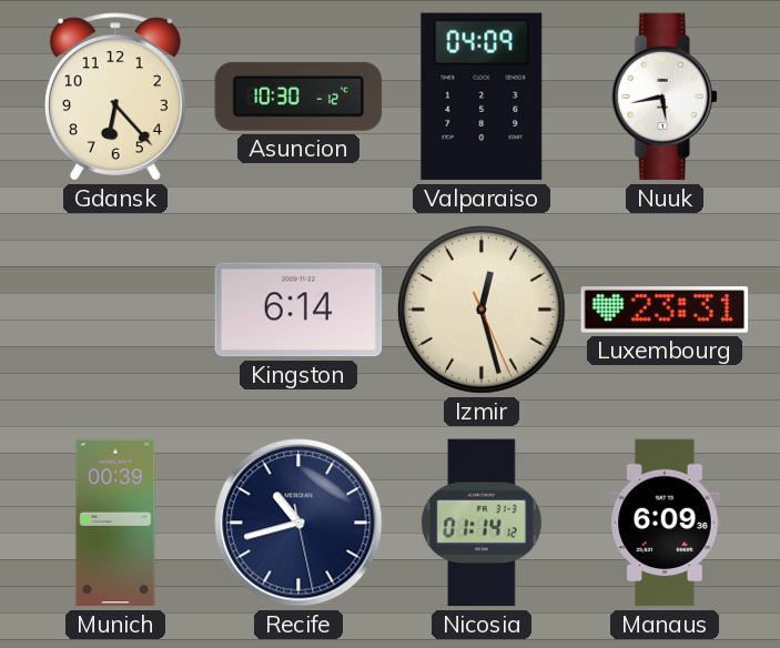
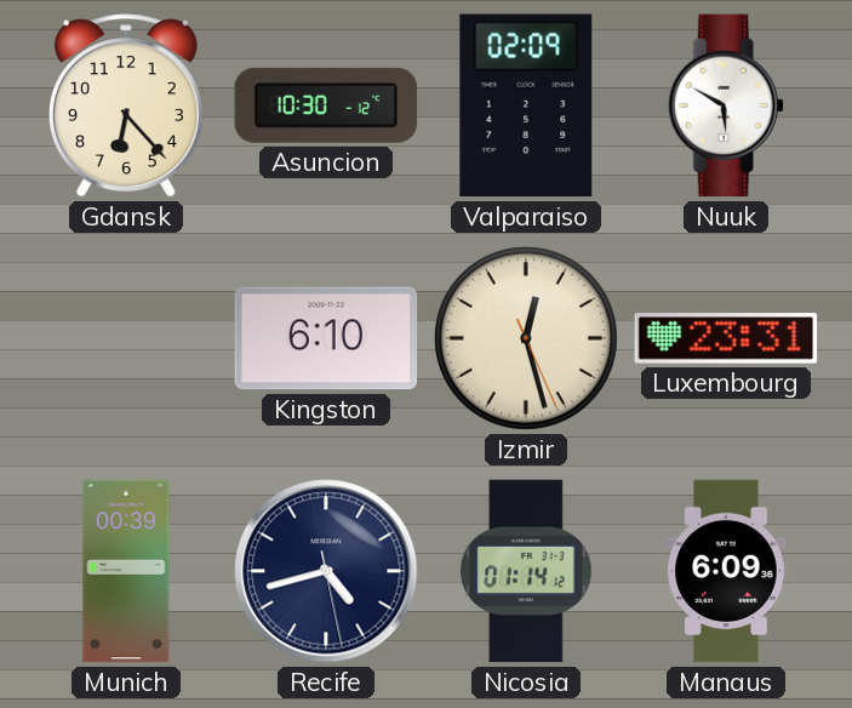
Valparaiso: 04:09 -> 02:09
Nuuk: 5:43 -> 5:50
Kingston: 6:14 -> 6:10
Recife: 10:42 -> 4:42
